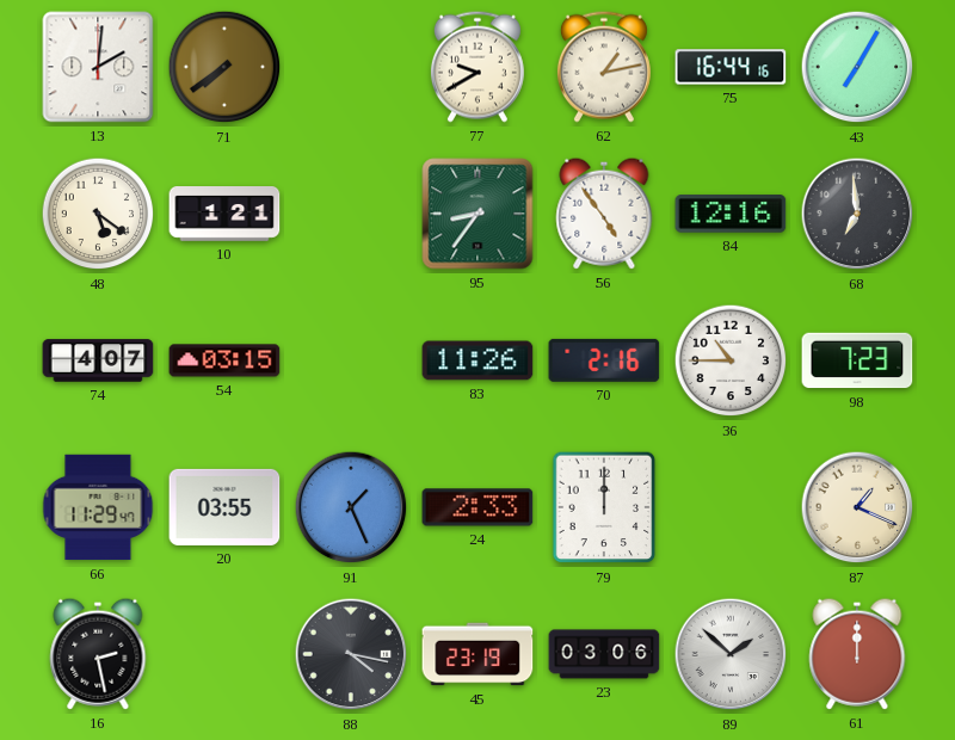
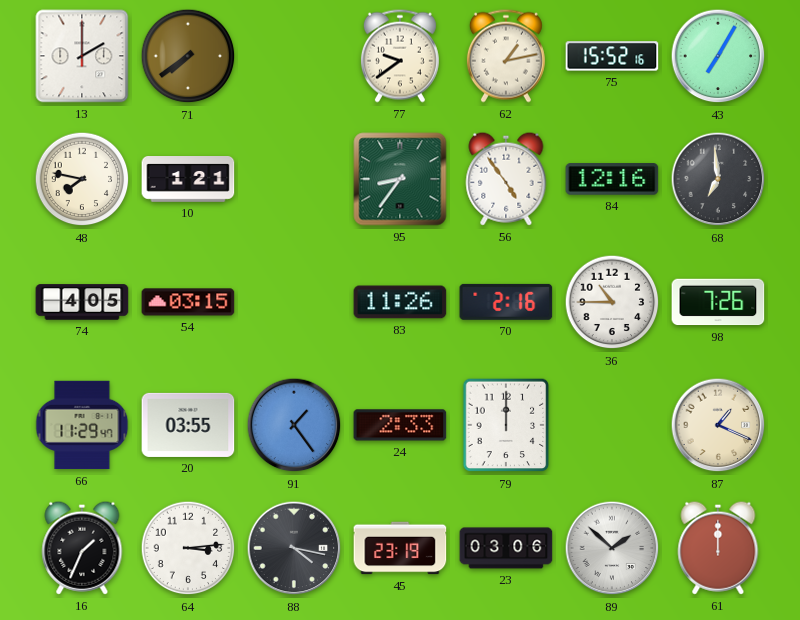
13: 2:01 -> 2:00
77: 9:40 -> 9:39
75: 16:44 -> 15:52
48: 5:21 -> 7:47
74: 4:07 -> 4:05
98: 7:23 -> 7:26
91: 1:26 -> 1:24
16: 2:28 -> 1:34
64: none -> 3:14
